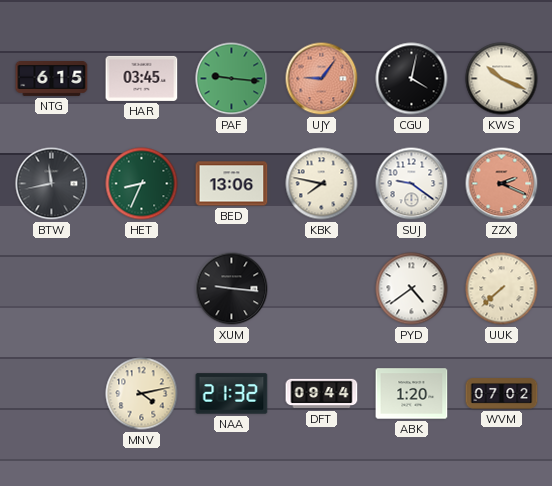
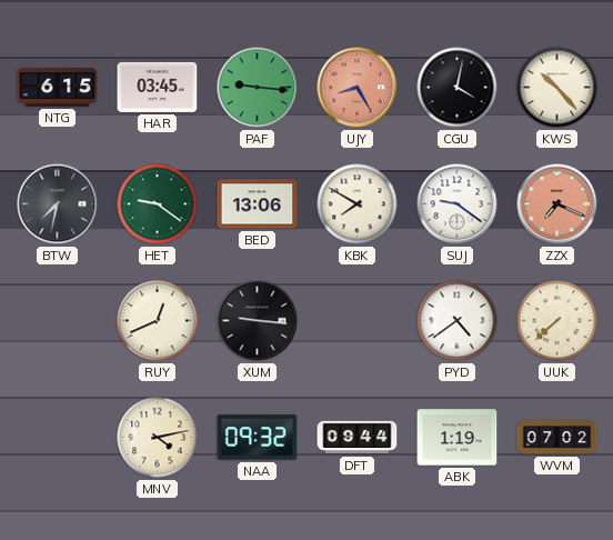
UJY: 9:06 -> 8:25
KWS: 10:19 -> 10:23
BTW: 11:43 -> 7:32
HET: 8:34 -> 9:21
KBK: 7:47 -> 7:50
ZZX: 2:19 -> 7:19
RUY: none -> 12:41
NAA: 21:32 -> 09:32
ABK: 1:20 -> 1:19
